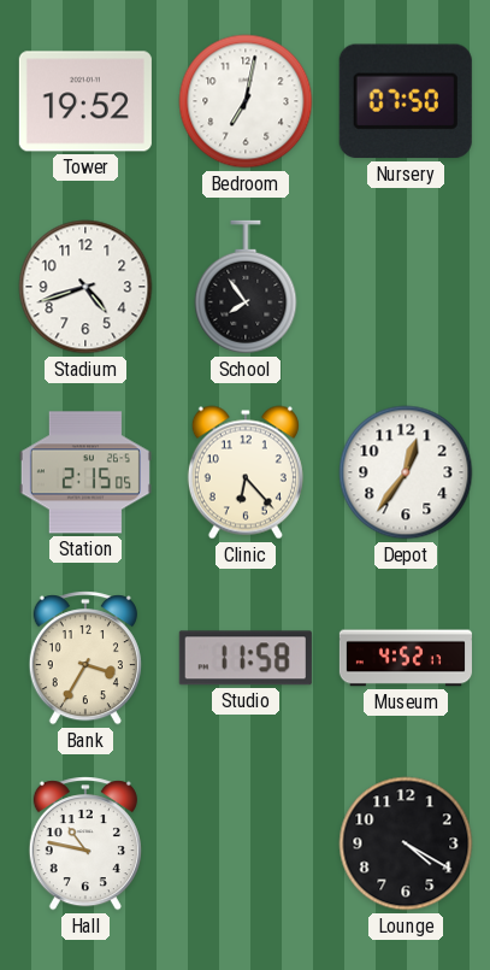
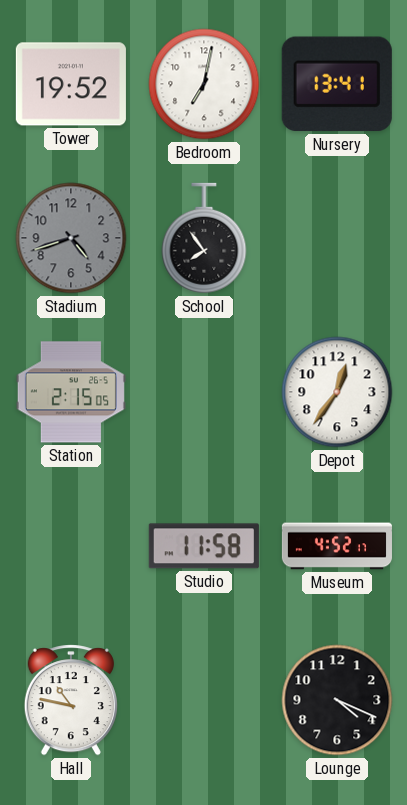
Nursery: 07:50 -> 13:41
Stadium dial: white -> grey
Clinic: 6:23 -> none
Bank: 3:35 -> none
Lounge: 4:20 -> 4:19
